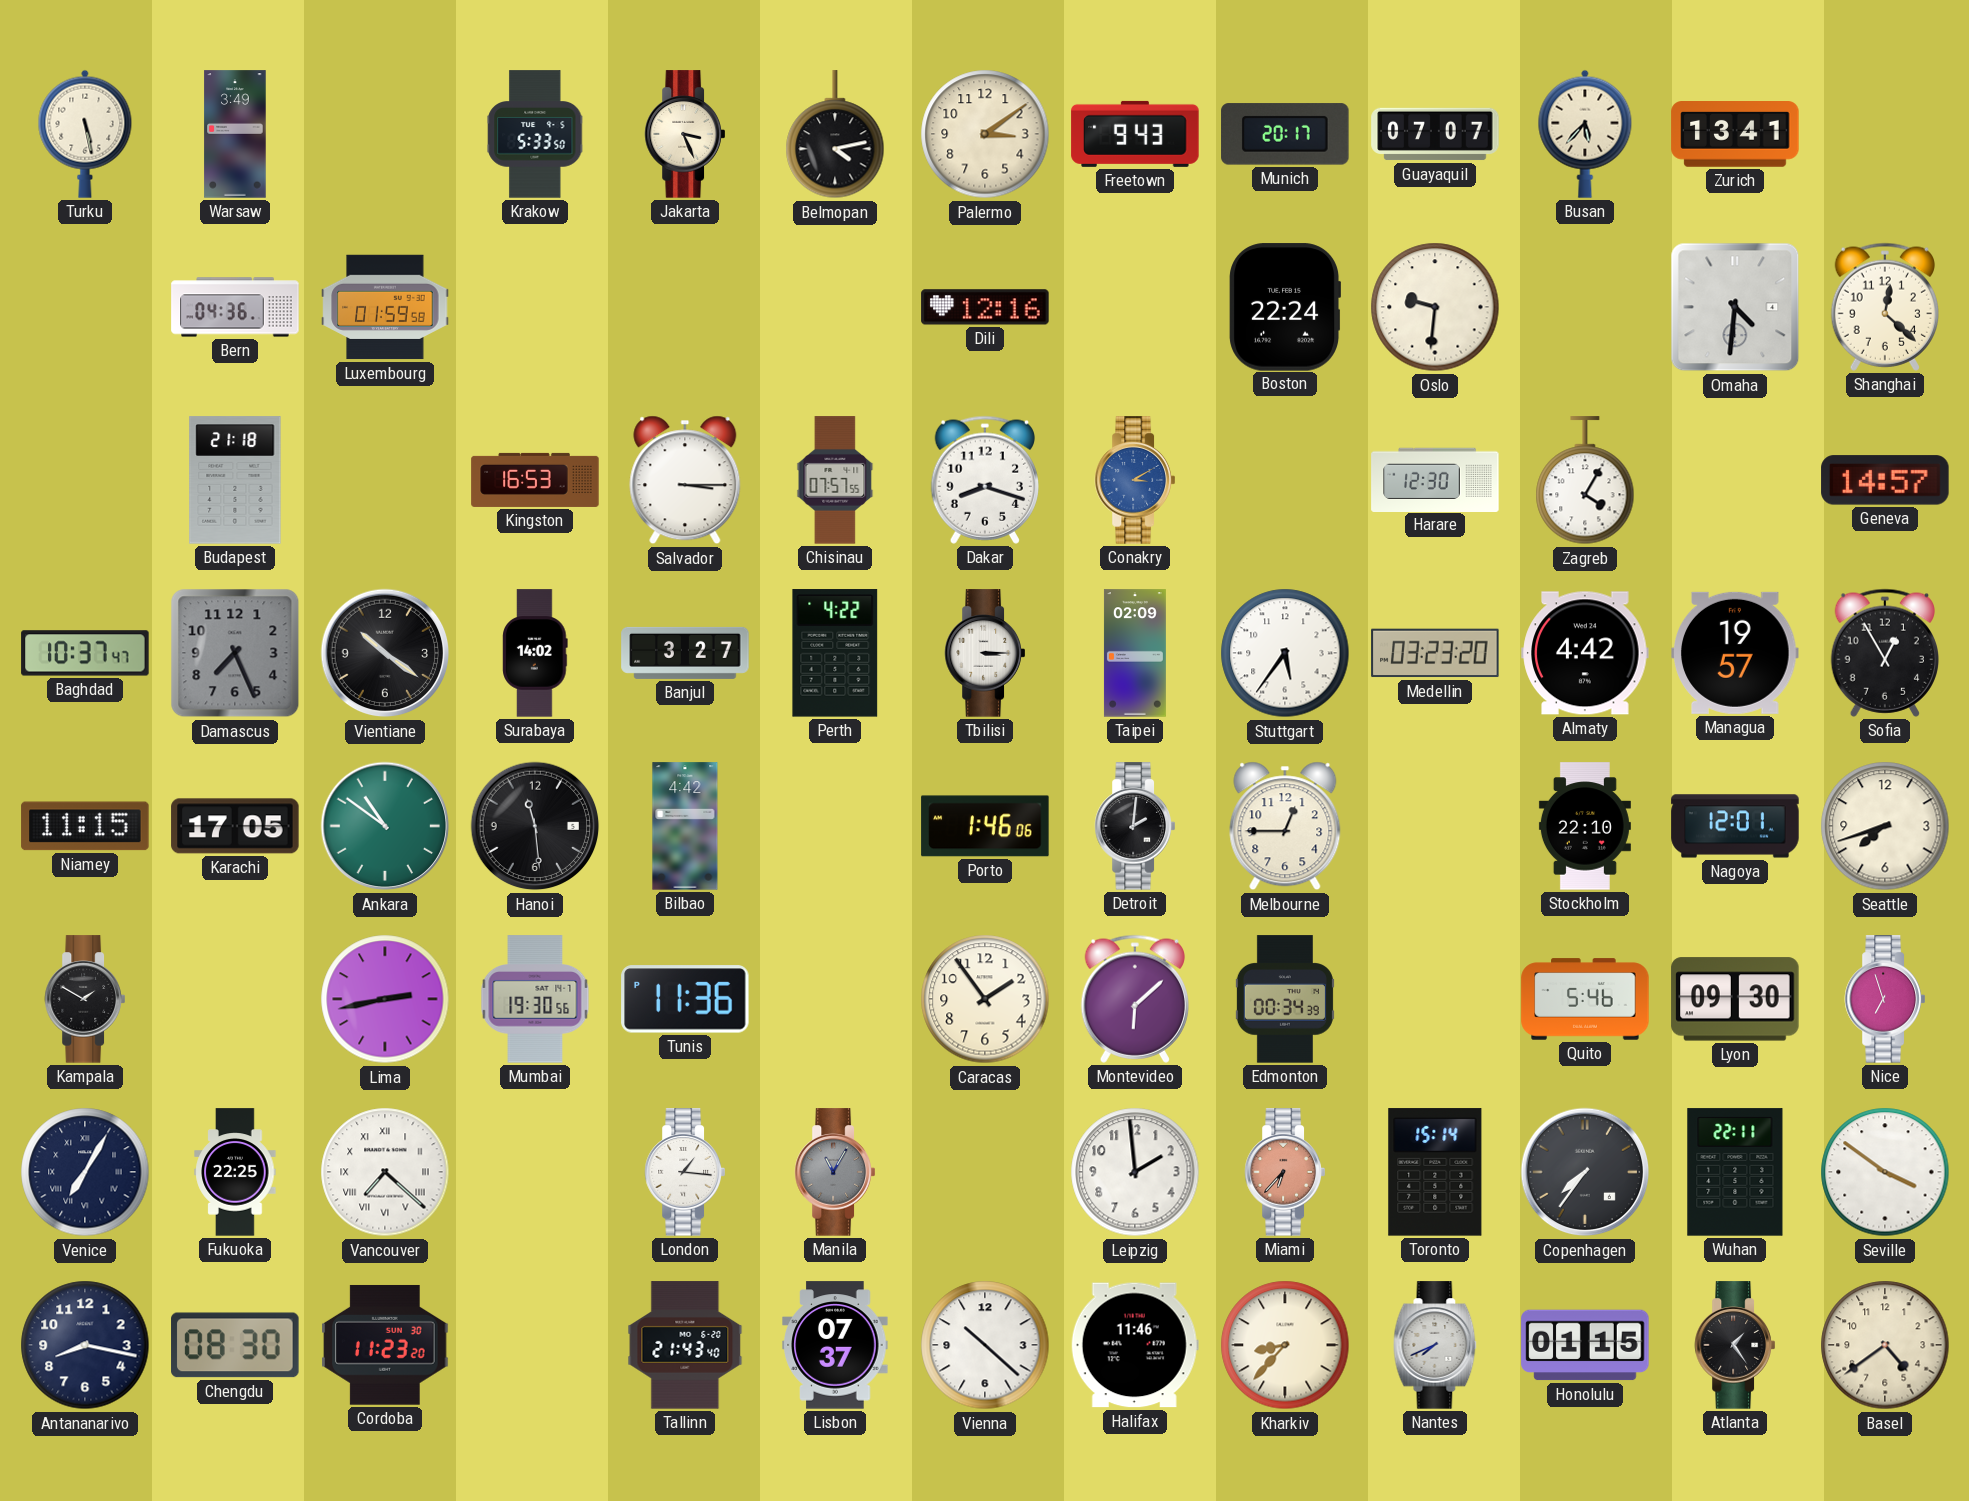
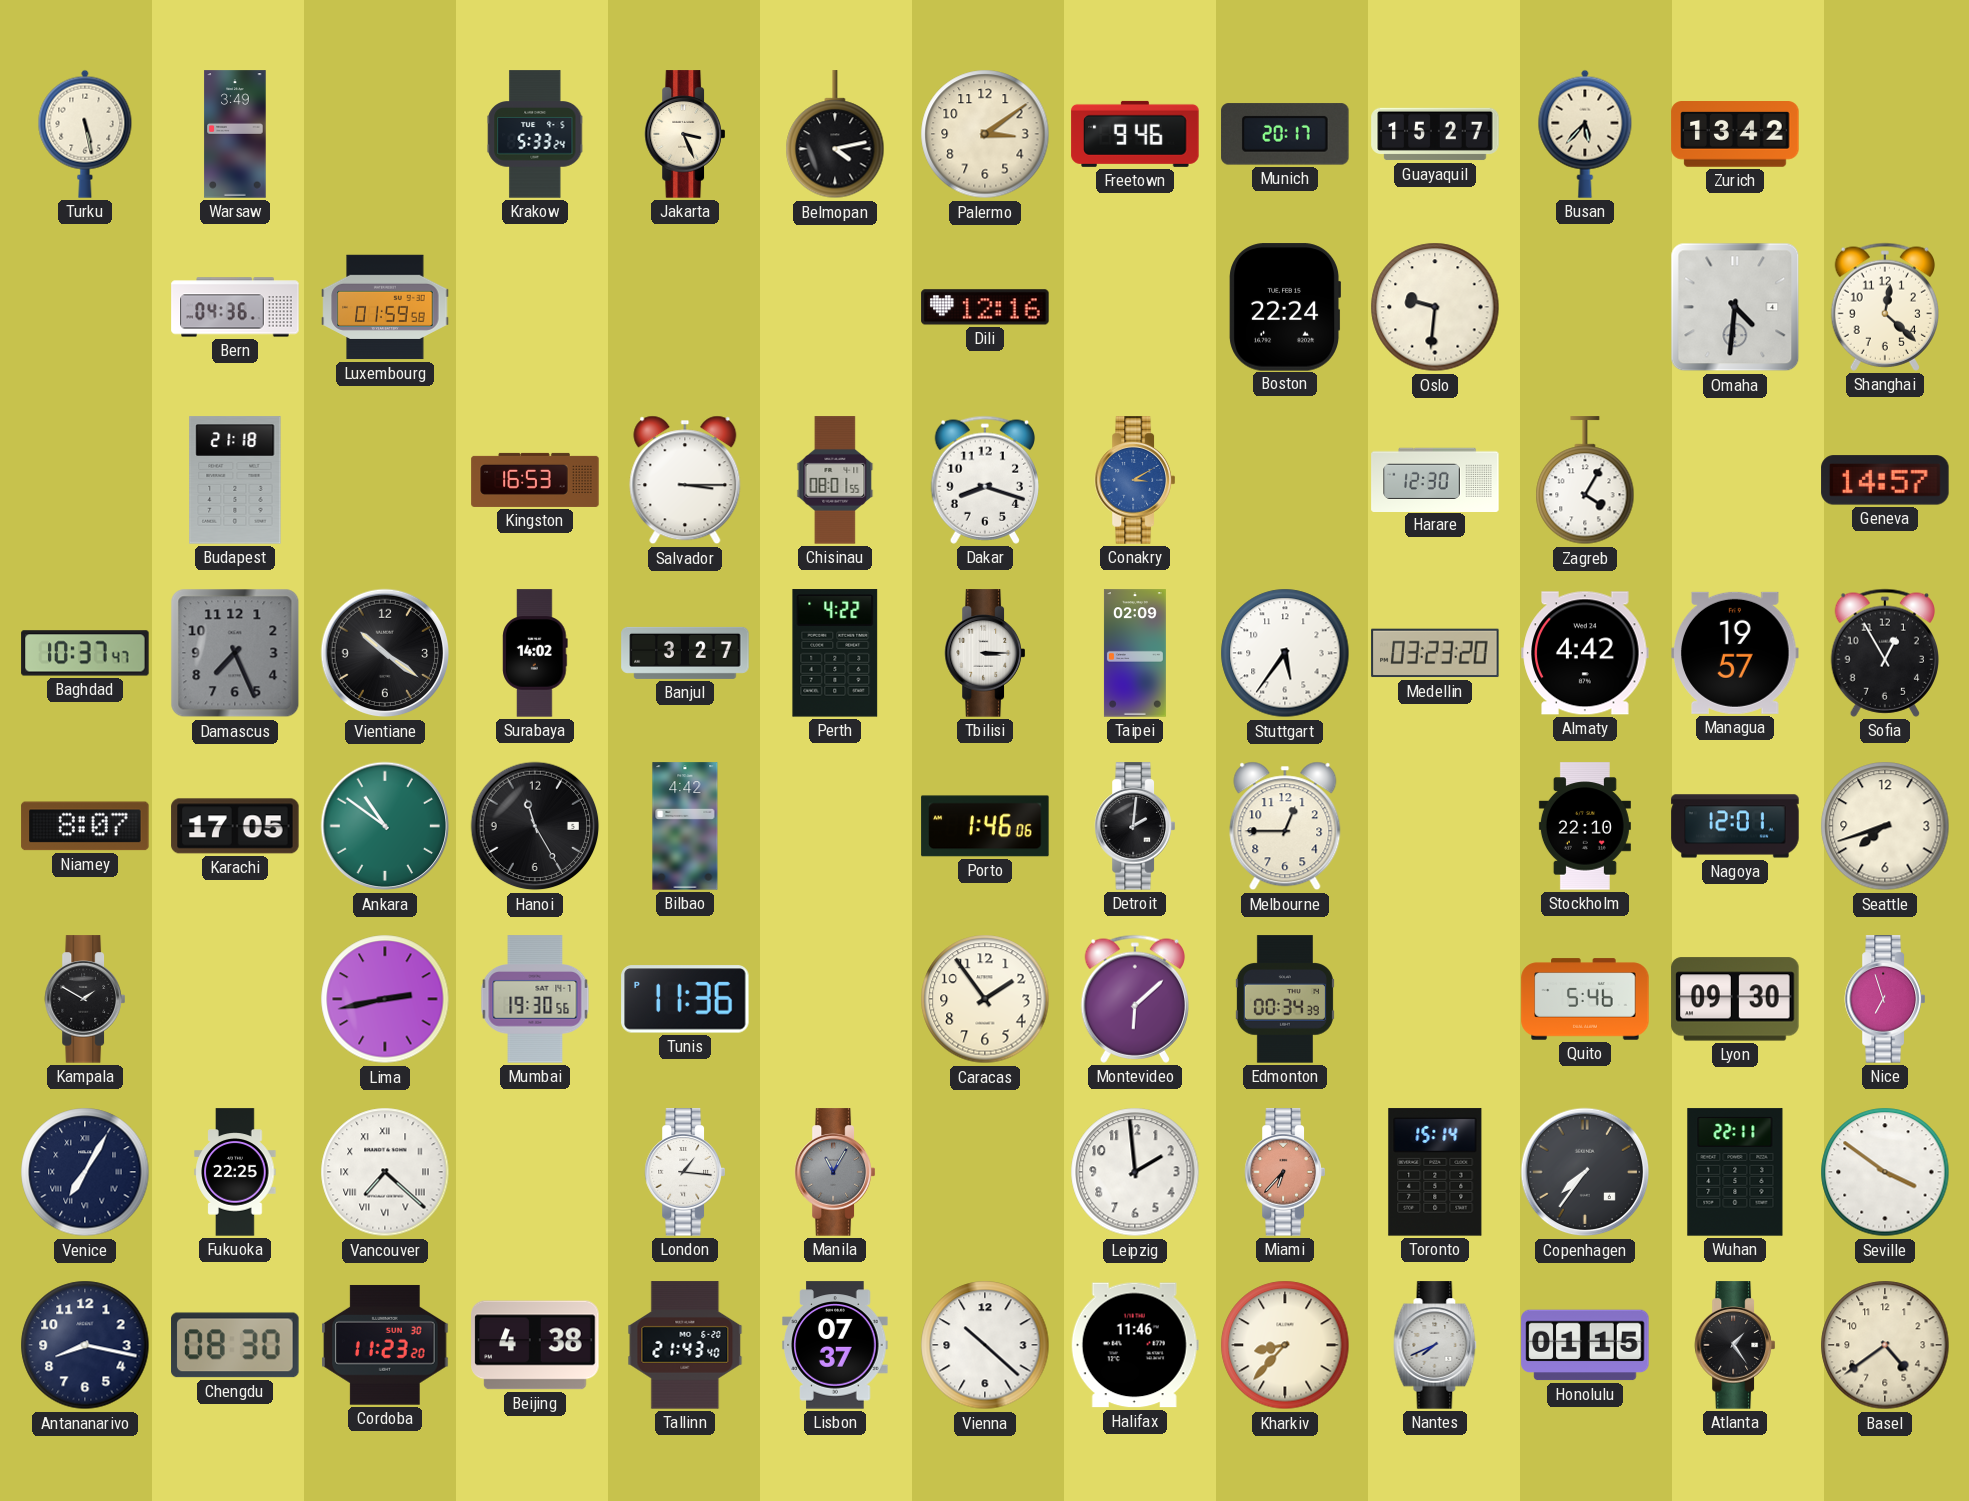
Krakow: 5:33:50 -> 5:33:24
Freetown: 9:43 -> 9:46
Guayaquil: 07:07 -> 15:27
Zurich: 13:41 -> 13:42
Chisinau: 07:57 -> 08:01
Niamey: 11:15 -> 8:07
Hanoi: 11:29 -> 11:25
Beijing: none -> 4:38
